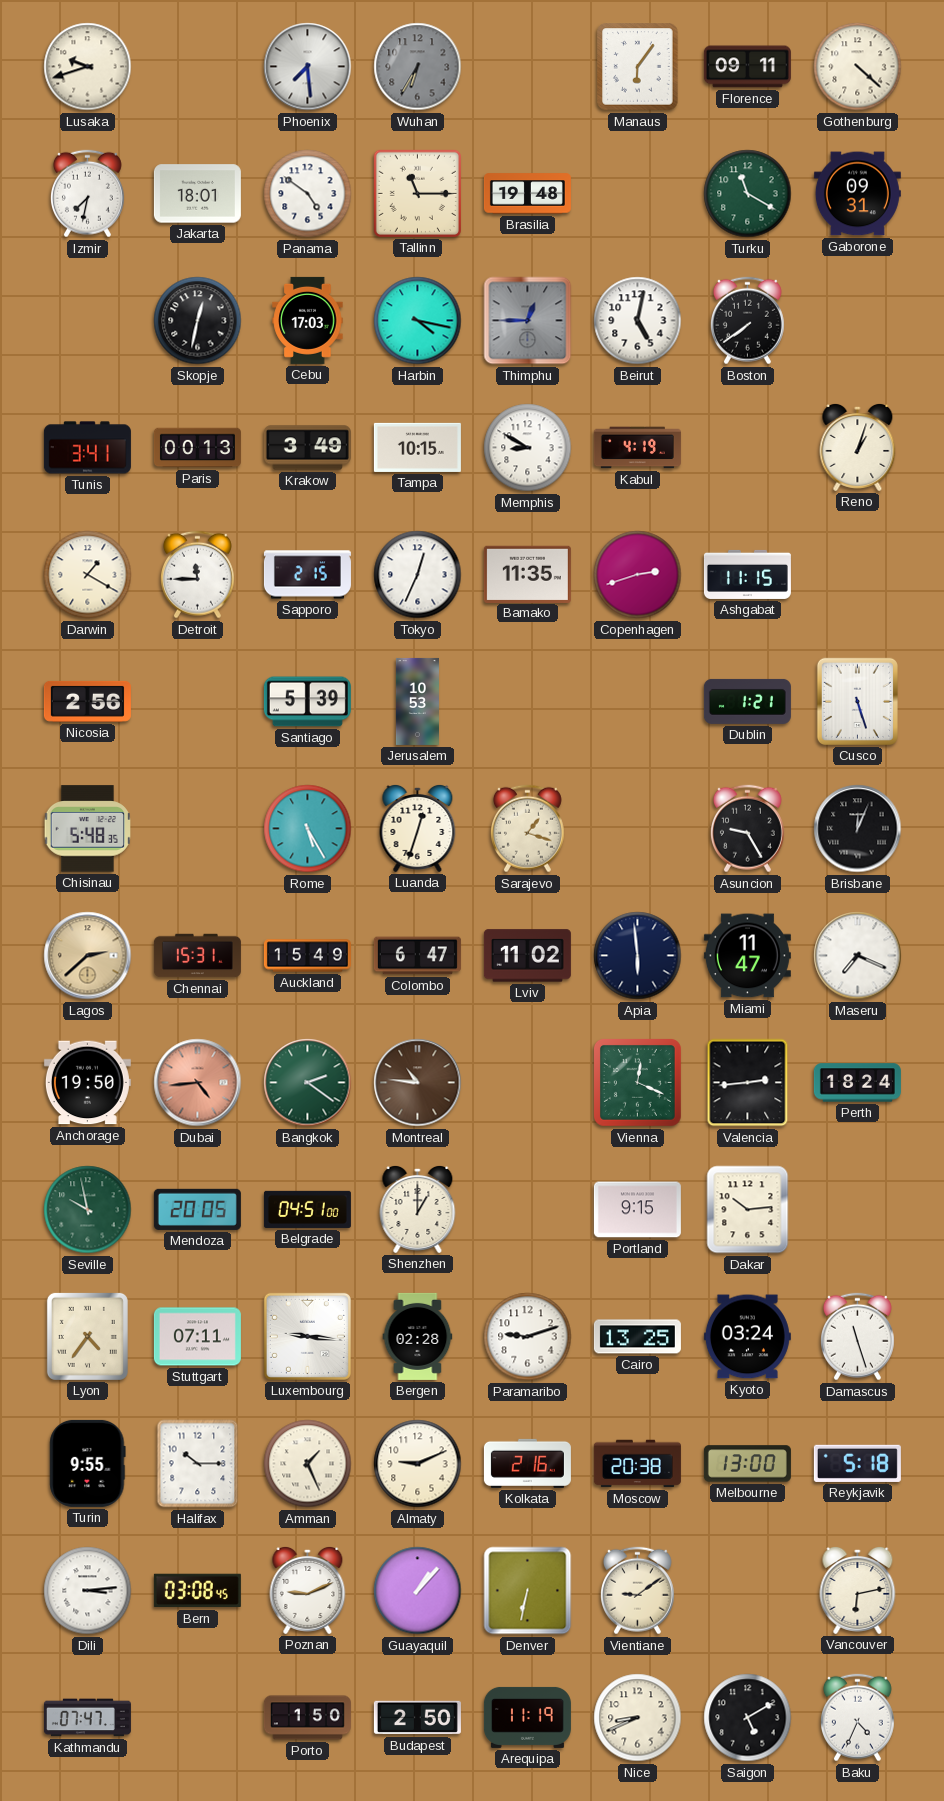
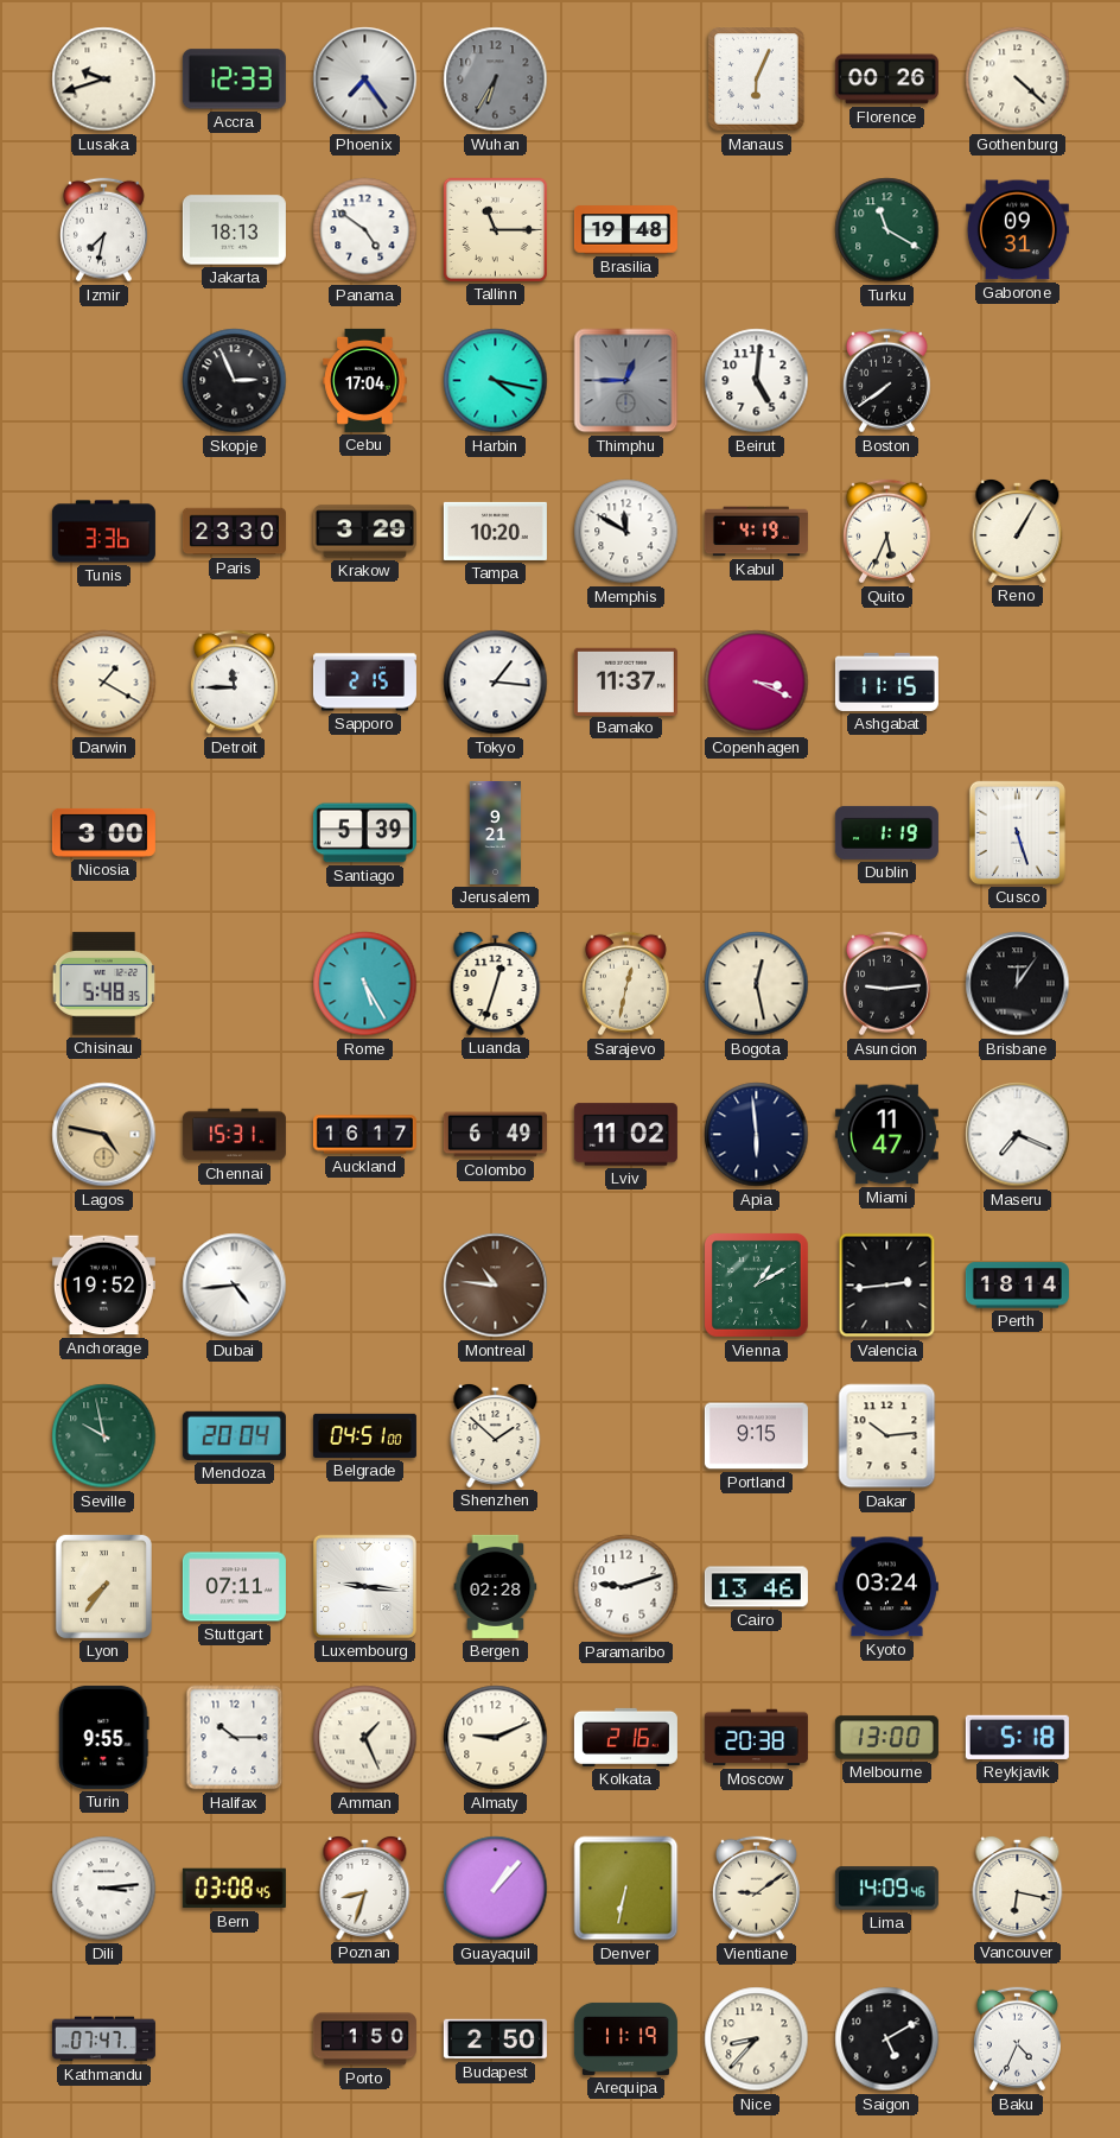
Accra: none -> 12:33
Phoenix: 7:29 -> 7:24
Manaus: 6:06 -> 6:04
Florence: 09:11 -> 00:26
Jakarta: 18:01 -> 18:13
Skopje: 12:32 -> 2:56
Cebu: 17:03 -> 17:04
Beirut: 5:02 -> 5:01
Tunis: 3:41 -> 3:36
Paris: 00:13 -> 23:30
Krakow: 3:49 -> 3:29
Tampa: 10:15 -> 10:20
Memphis: 8:50 -> 11:50
Quito: none -> 5:34
Reno: 1:03 -> 1:05
Tokyo: 12:34 -> 1:16
Bamako: 11:35 -> 11:37
Copenhagen: 2:42 -> 3:19
Nicosia: 2:56 -> 3:00
Jerusalem: 10:53 -> 9:21
Dublin: 1:21 -> 1:19
Sarajevo: 1:18 -> 12:32
Bogota: none -> 12:28
Asuncion: 9:25 -> 9:14
Brisbane: 12:04 -> 12:06
Lagos: 2:38 -> 4:47
Auckland: 15:49 -> 16:17
Colombo: 6:47 -> 6:49
Anchorage: 19:50 -> 19:52
Dubai dial: salmon -> white
Bangkok: 2:21 -> none
Vienna: 12:19 -> 1:10
Perth: 18:24 -> 18:14
Mendoza: 20:05 -> 20:04
Shenzhen: 1:00 -> 1:52
Lyon: 4:36 -> 7:36
Cairo: 13:25 -> 13:46
Damascus: 11:27 -> none
Poznan: 9:11 -> 8:33
Lima: none -> 14:09
Vancouver: 6:13 -> 6:17
Nice: 8:41 -> 8:37
